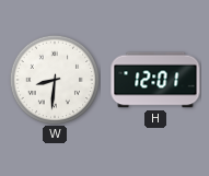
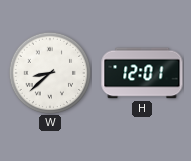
W: 8:31 -> 8:38
